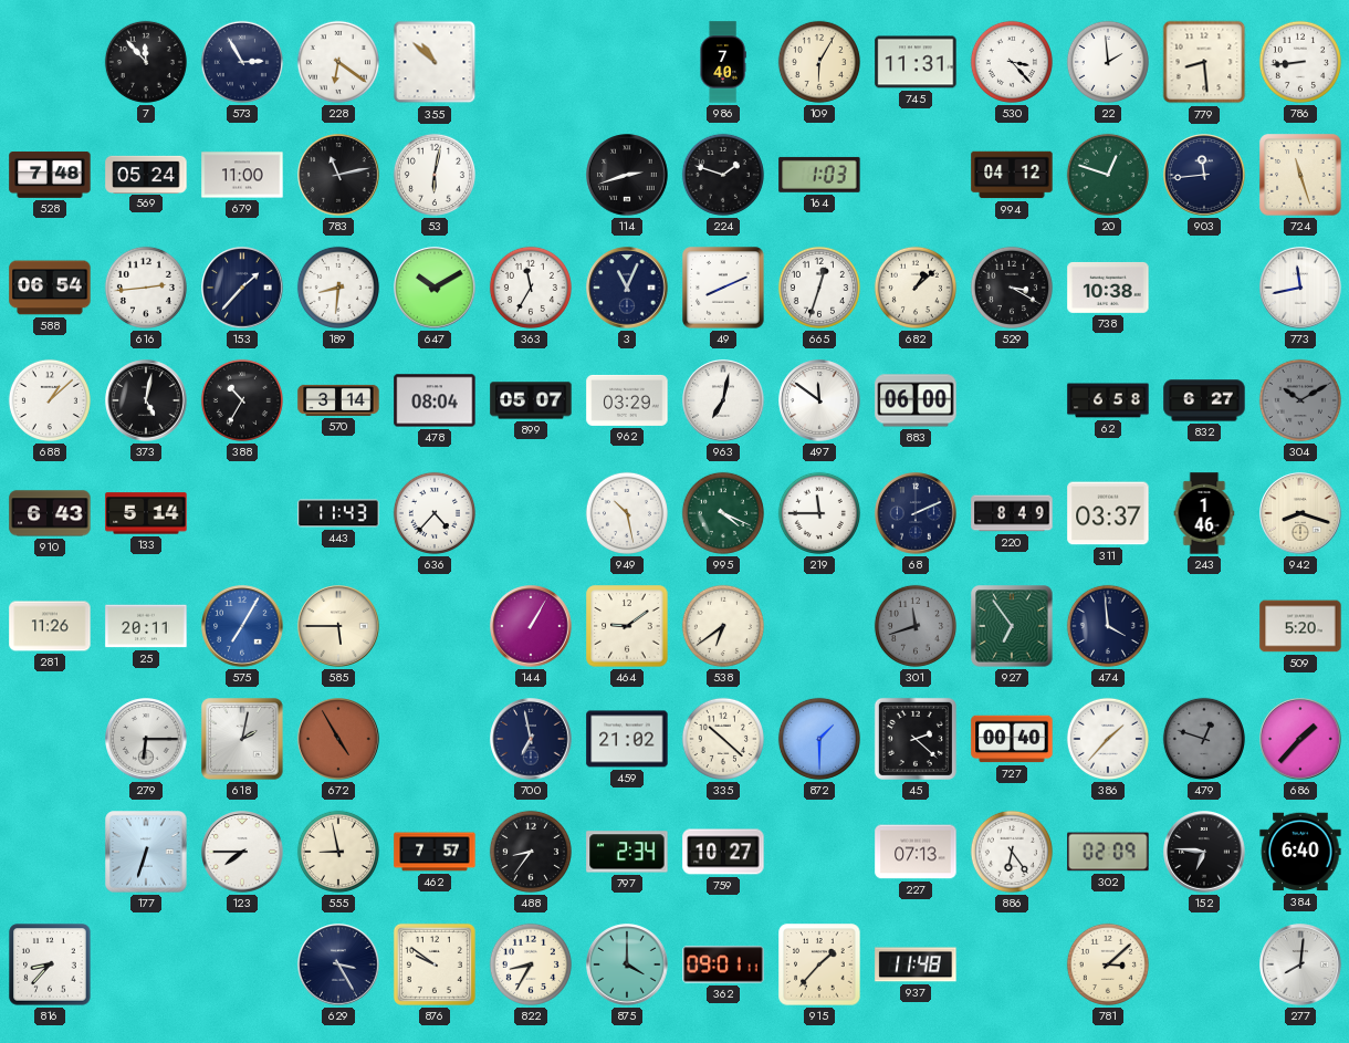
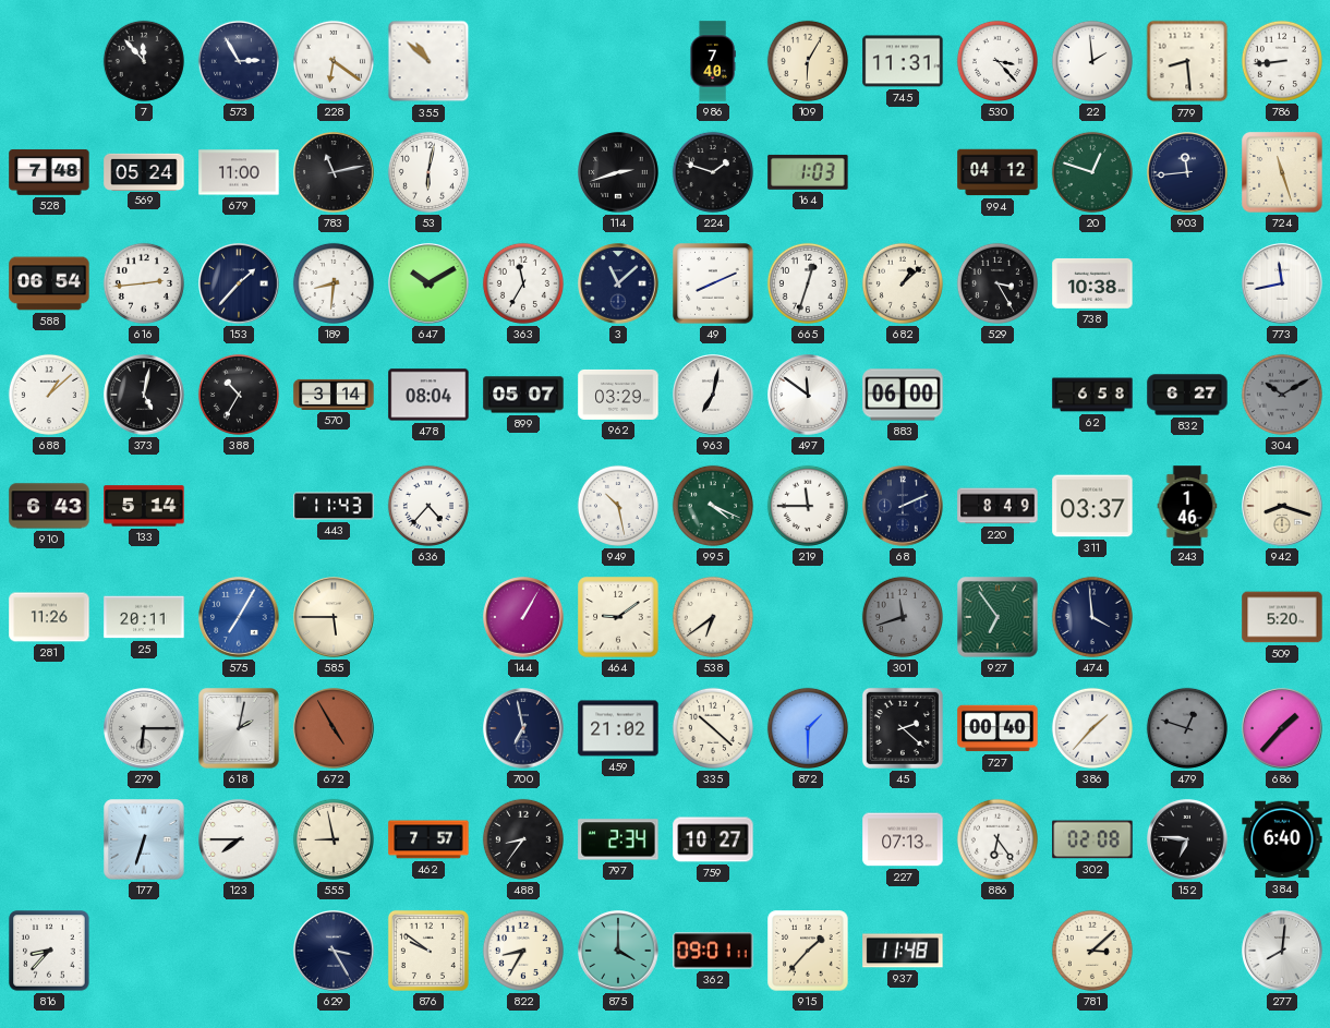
3: 11:04 -> 11:08
529: 3:20 -> 3:25
302: 02:09 -> 02:08
